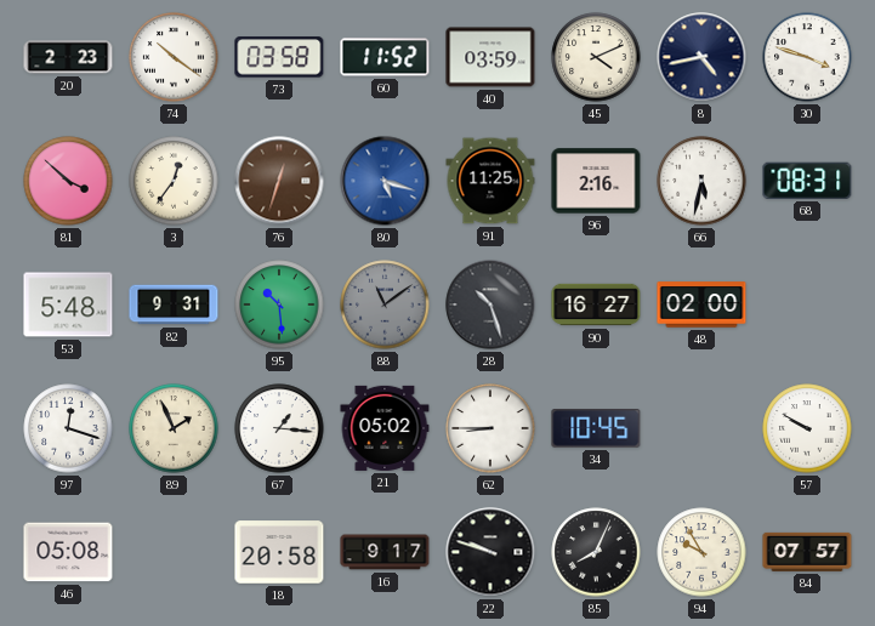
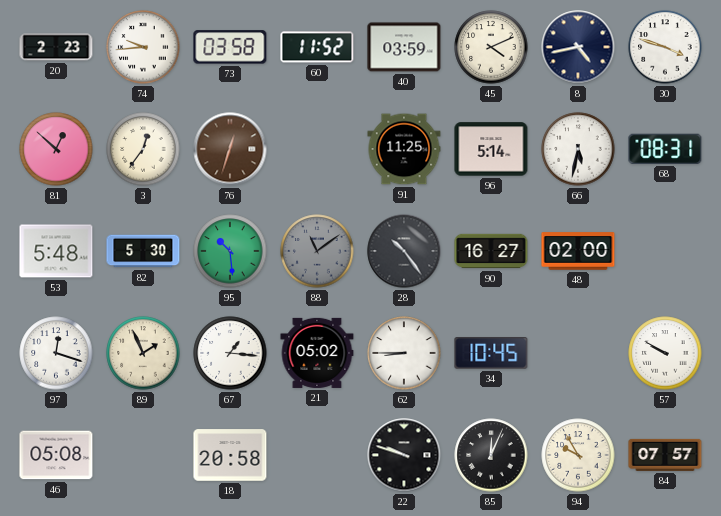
74: 10:21 -> 9:44
81: 3:52 -> 12:52
80: 5:18 -> none
96: 2:16 -> 5:14
82: 9:31 -> 5:30
28: 10:27 -> 10:24
16: 9:17 -> none
85: 8:04 -> 12:04
